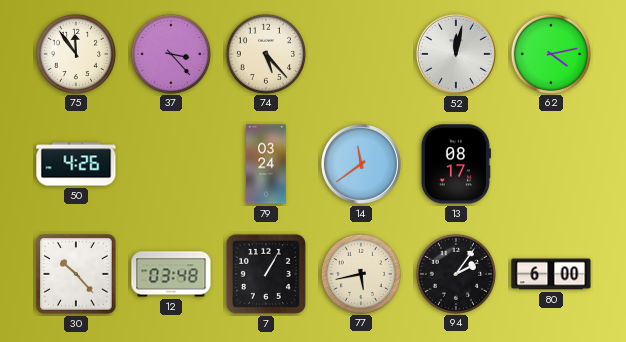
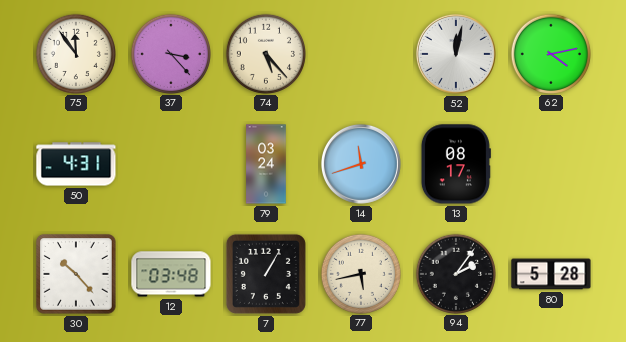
50: 4:26 -> 4:31
14: 11:39 -> 11:42
80: 6:00 -> 5:28
